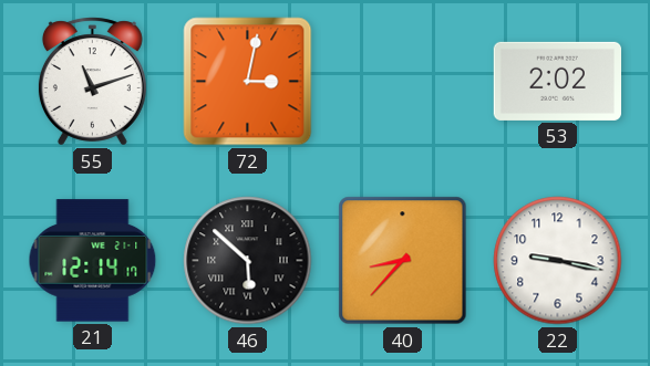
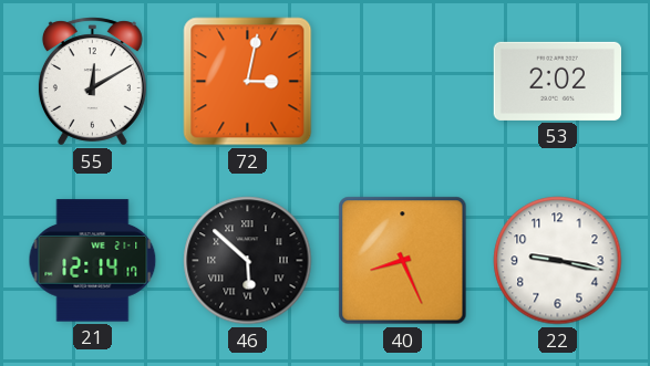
55: 11:12 -> 12:10
40: 8:37 -> 8:26
